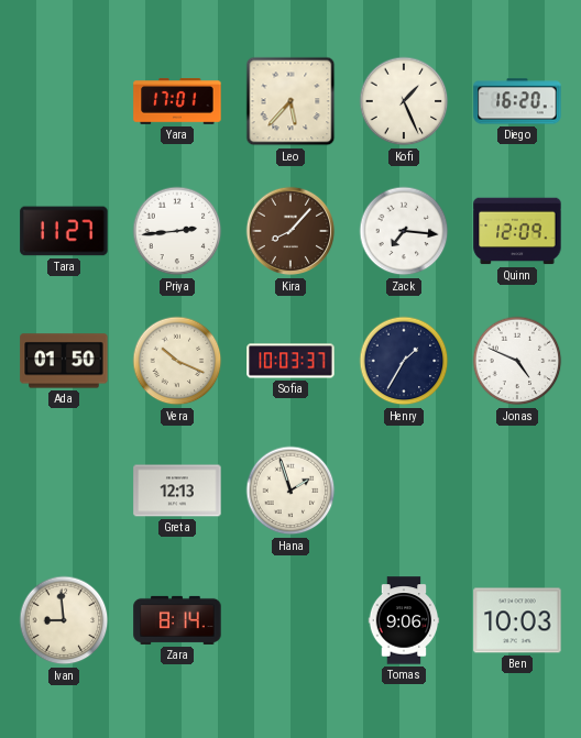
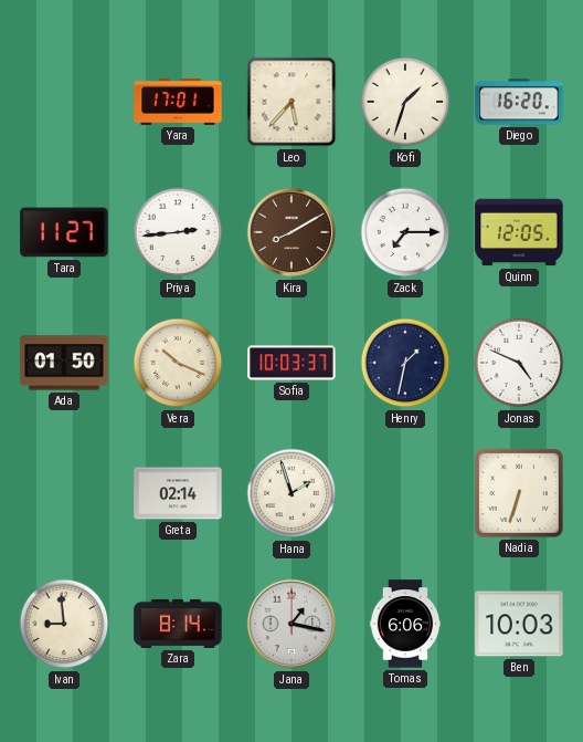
Kofi: 1:26 -> 1:33
Kira: 8:07 -> 8:10
Zack: 7:16 -> 7:15
Quinn: 12:09 -> 12:05
Henry: 1:35 -> 1:32
Greta: 12:13 -> 02:14
Nadia: none -> 6:33
Jana: none -> 1:17
Tomas: 9:06 -> 6:06
